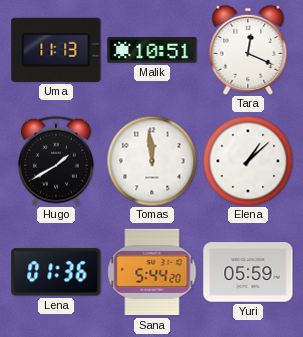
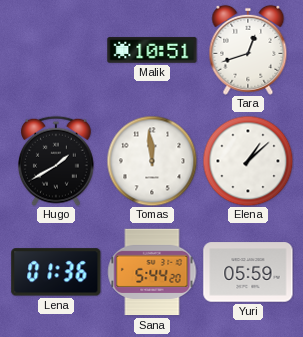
Uma: 11:13 -> none
Tara: 12:19 -> 12:42
